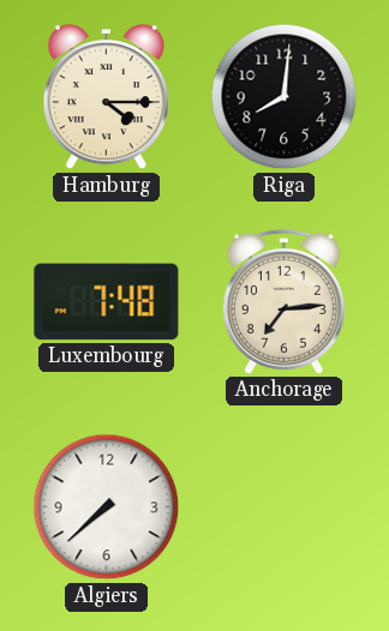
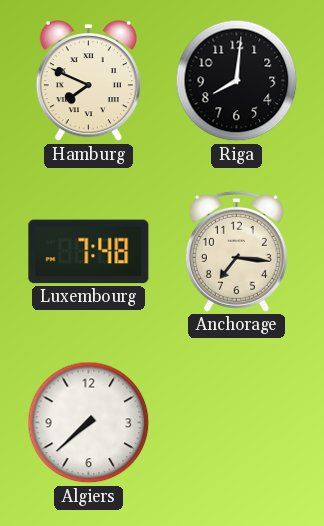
Hamburg: 4:15 -> 7:49
Anchorage: 7:14 -> 7:16
